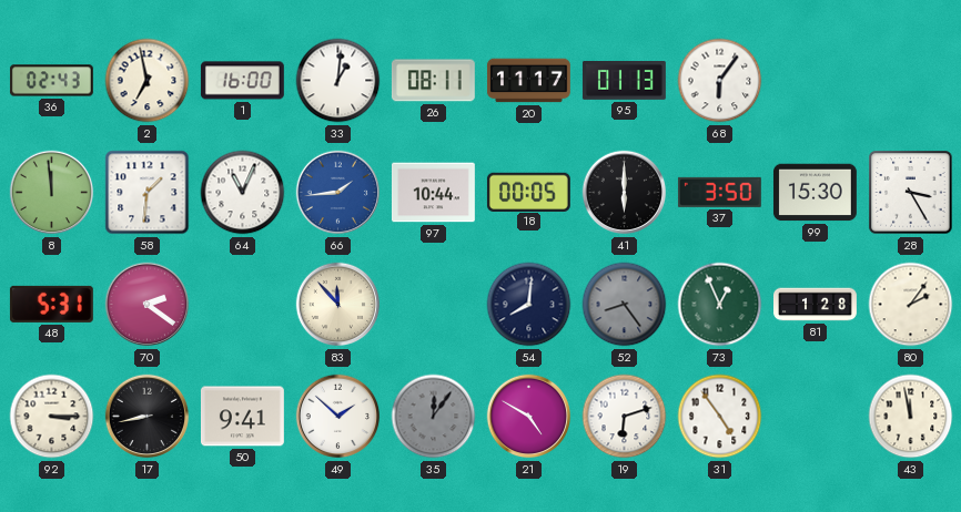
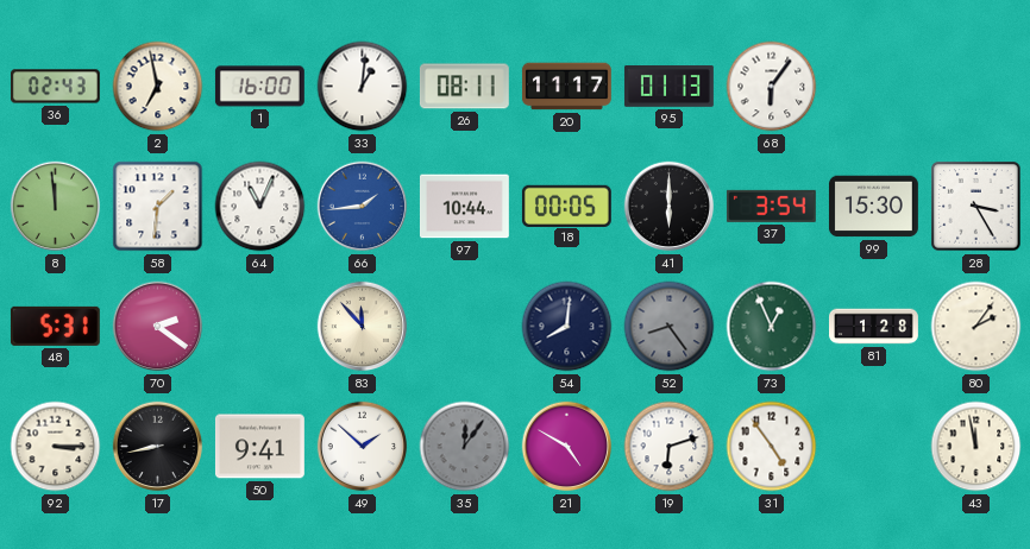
37: 3:50 -> 3:54
